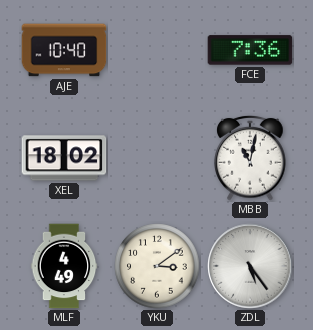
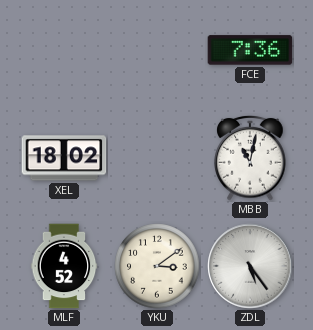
AJE: 10:40 -> none
MLF: 4:49 -> 4:52
